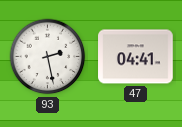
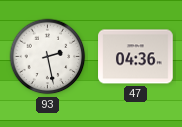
47: 04:41 -> 04:36
